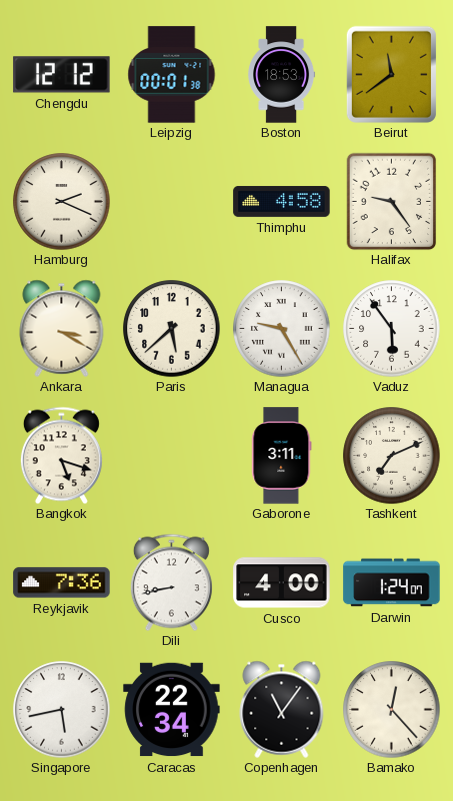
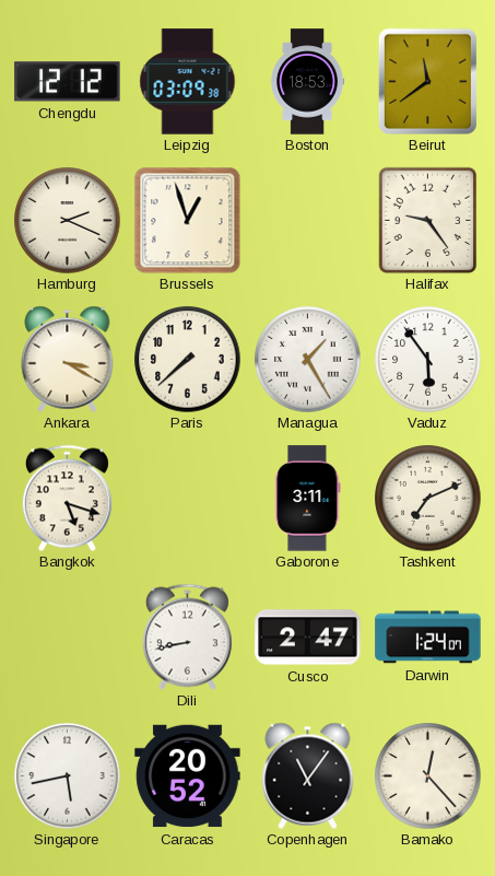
Leipzig: 00:01 -> 03:09
Brussels: none -> 12:57
Thimphu: 4:58 -> none
Paris: 5:38 -> 7:38
Managua: 9:25 -> 1:25
Reykjavik: 7:36 -> none
Cusco: 4:00 -> 2:47
Caracas: 22:34 -> 20:52
